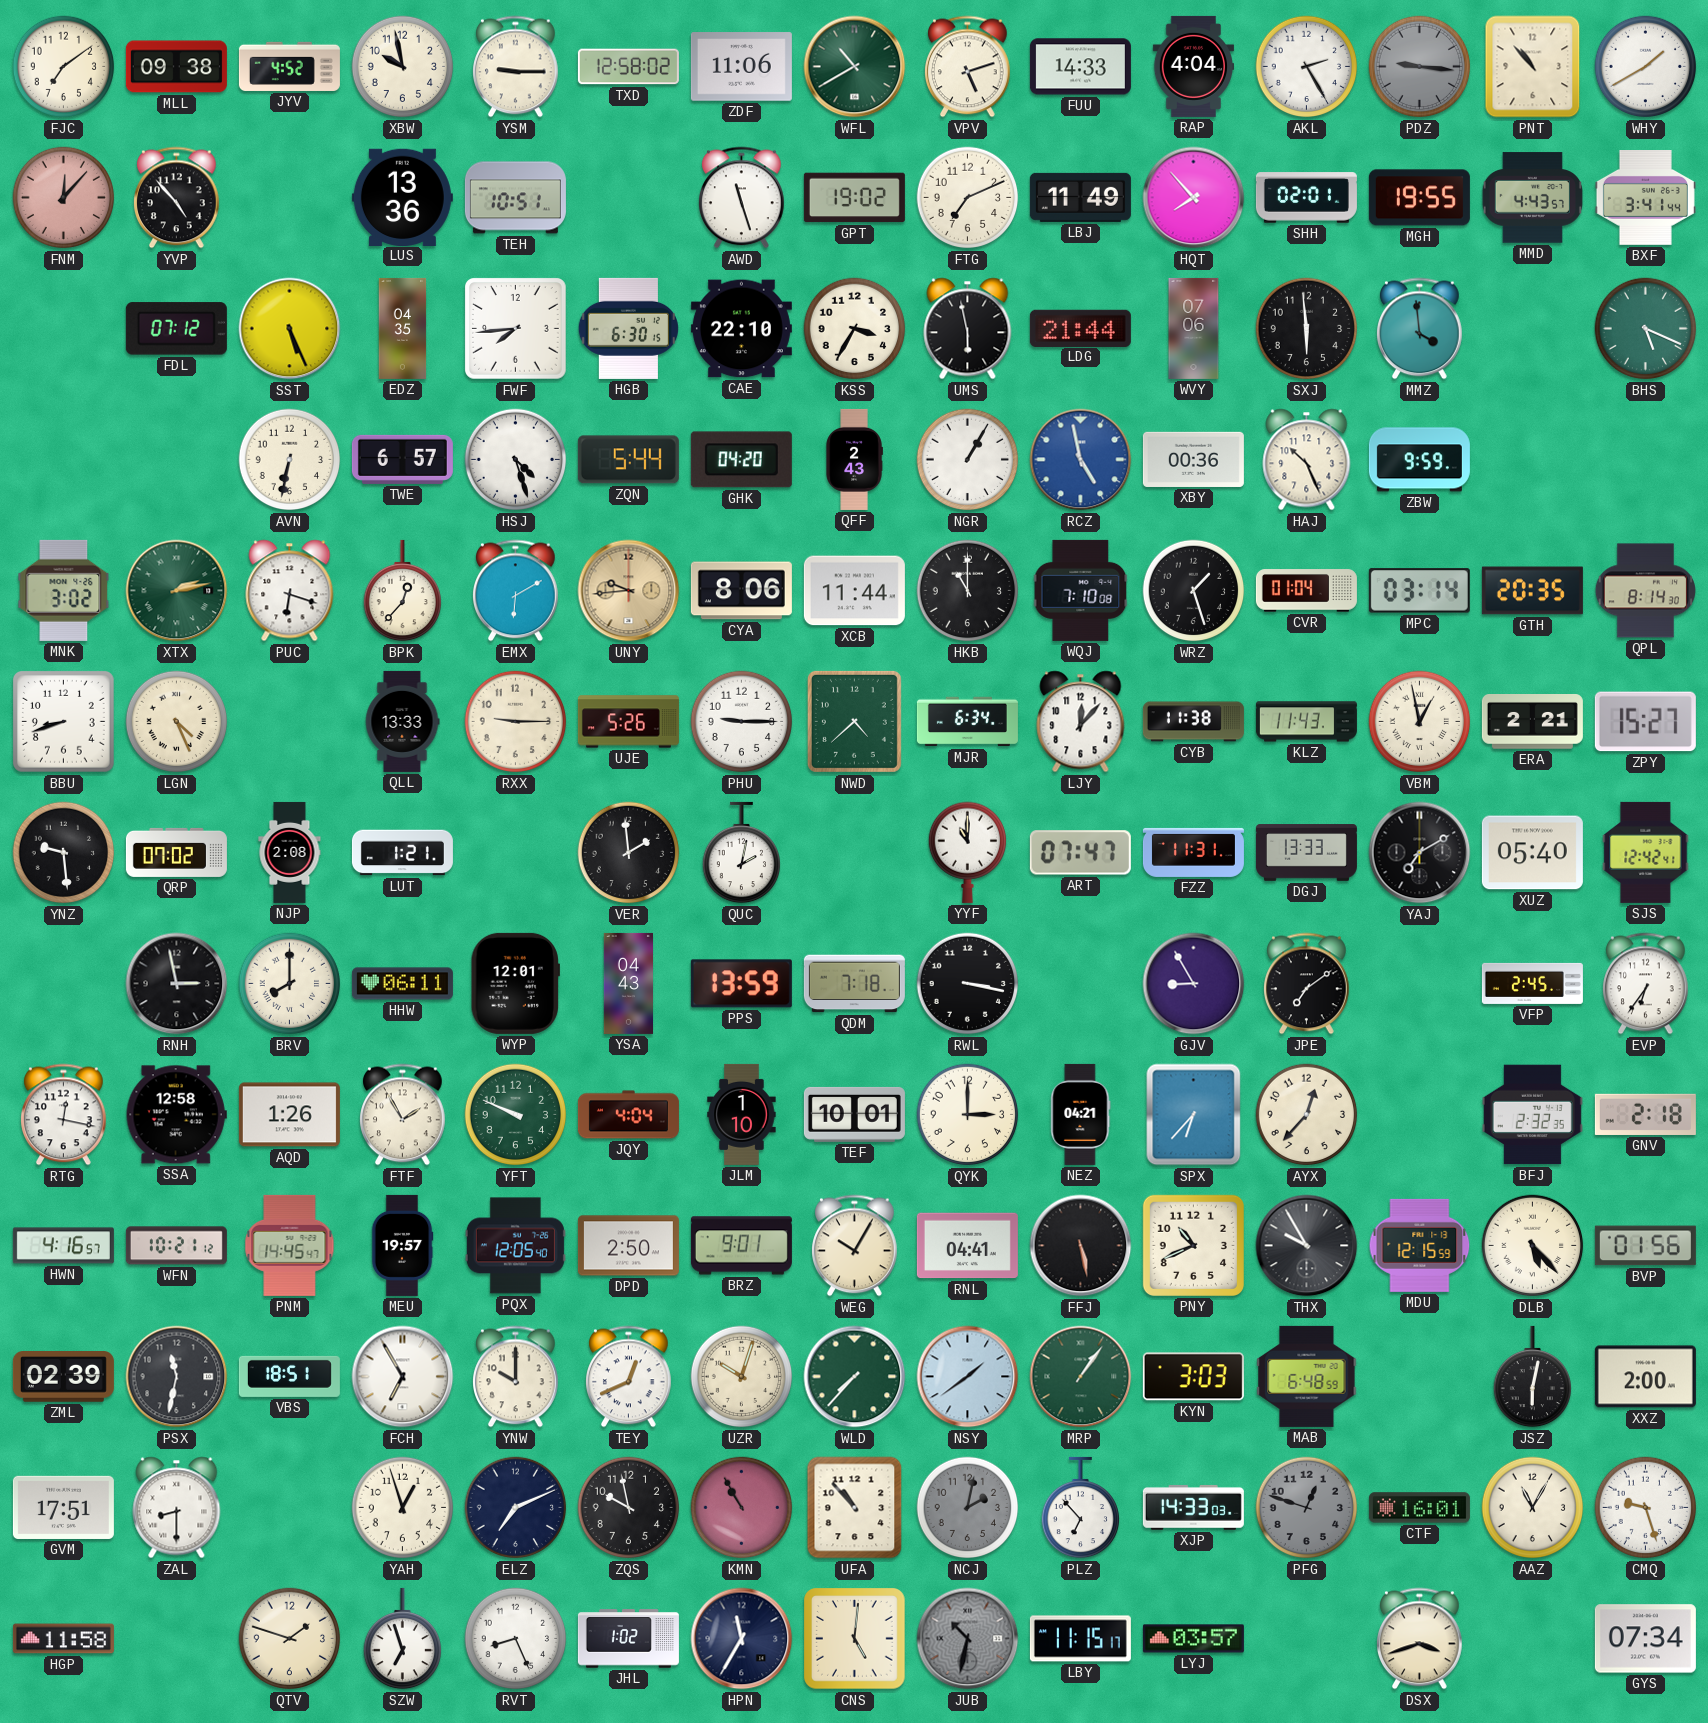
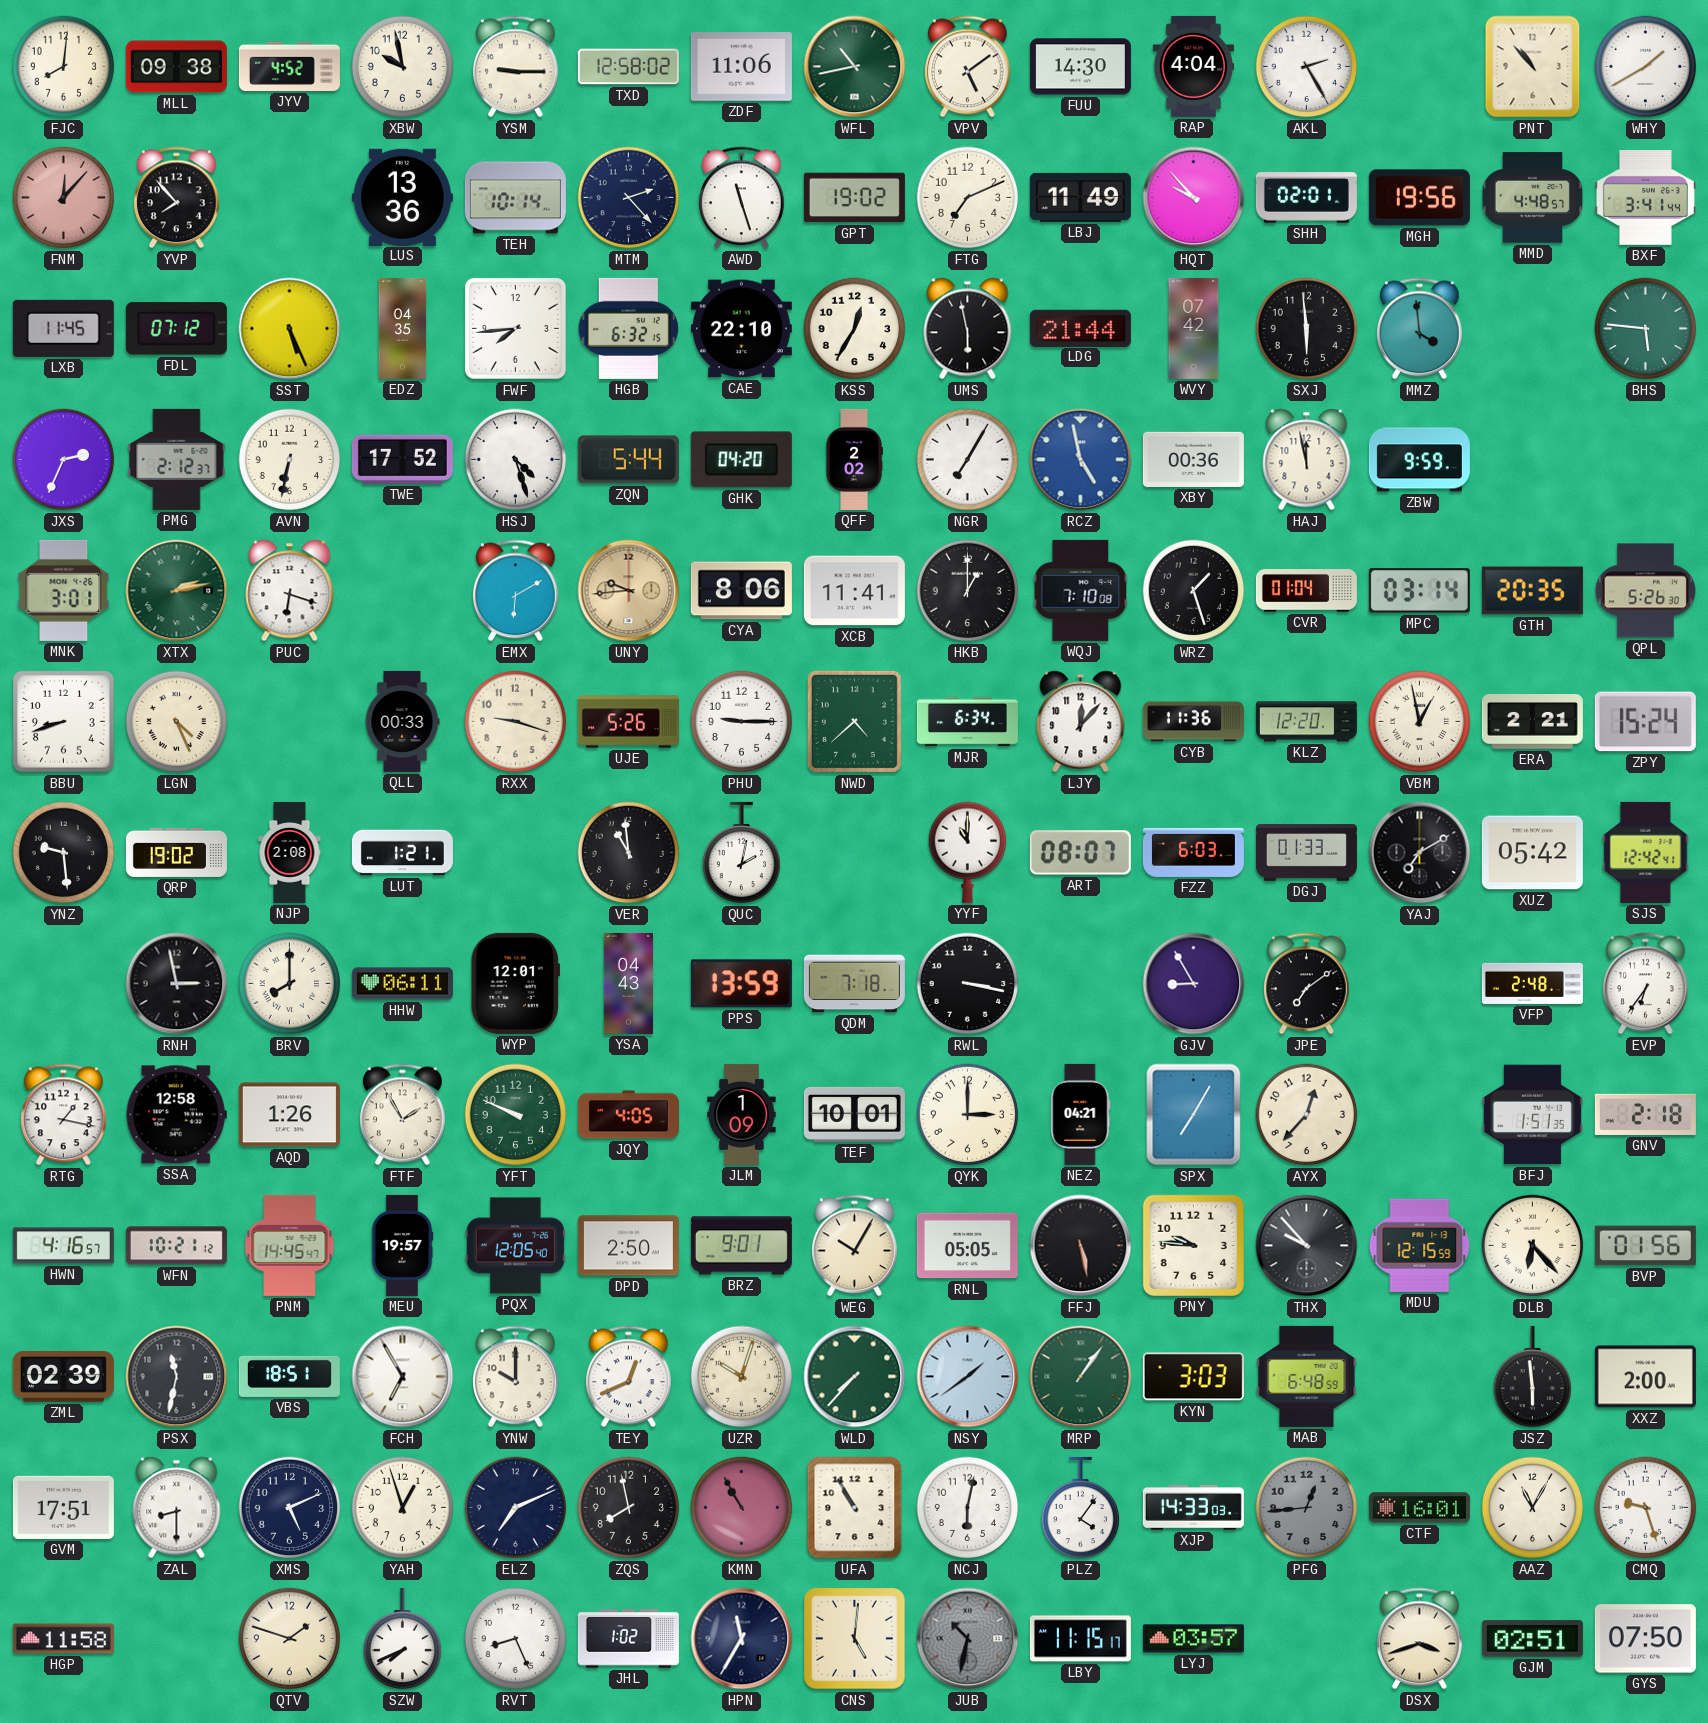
FJC: 7:09 -> 8:01
WFL: 10:40 -> 10:43
VPV: 5:12 -> 5:09
FUU: 14:33 -> 14:30
PDZ: 9:16 -> none
YVP: 4:53 -> 7:53
TEH: 10:51 -> 10:14
MTM: none -> 2:23
HQT: 7:53 -> 9:53
MGH: 19:55 -> 19:56
MMD: 4:43 -> 4:48
LXB: none -> 11:45
HGB: 6:30 -> 6:32
KSS: 3:35 -> 12:35
WVY: 07:06 -> 07:42
BHS: 5:19 -> 5:46
JXS: none -> 2:34
PMG: none -> 2:12
TWE: 6:57 -> 17:52
QFF: 2:43 -> 2:02
NGR: 1:05 -> 7:05
HAJ: 10:26 -> 11:58
MNK: 3:02 -> 3:01
BPK: 12:37 -> none
XCB: 11:44 -> 11:41
HKB: 11:00 -> 1:00
QPL: 8:14 -> 5:26
QLL: 13:33 -> 00:33
RXX: 9:15 -> 9:18
CYB: 11:38 -> 11:36
KLZ: 11:43 -> 12:20
ZPY: 15:27 -> 15:24
QRP: 07:02 -> 19:02
VER: 1:59 -> 10:59
ART: 07:47 -> 08:07
FZZ: 11:31 -> 6:03
DGJ: 13:33 -> 01:33
XUZ: 05:40 -> 05:42
VFP: 2:45 -> 2:48
RTG: 12:17 -> 1:17
JQY: 4:04 -> 4:05
JLM: 1:10 -> 1:09
SPX: 6:37 -> 7:05
BFJ: 2:32 -> 1:51
RNL: 04:41 -> 05:05
PNY: 10:41 -> 9:46
THX: 9:55 -> 9:53
DLB: 5:23 -> 6:23
JSZ: 6:02 -> 5:59
XMS: none -> 5:11
ZQS: 9:58 -> 7:58
UFA: 10:53 -> 10:55
NCJ: 2:02 -> 6:02
NCJ dial: grey -> white
PLZ: 6:53 -> 4:06
PFG: 12:48 -> 12:44
SZW: 6:57 -> 7:41
GJM: none -> 02:51
GYS: 07:34 -> 07:50
